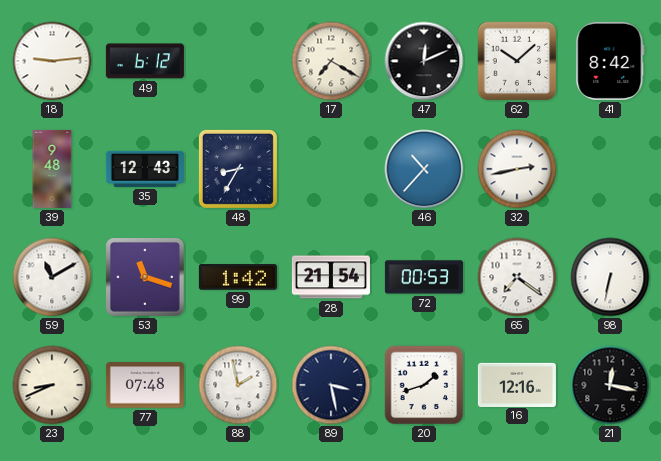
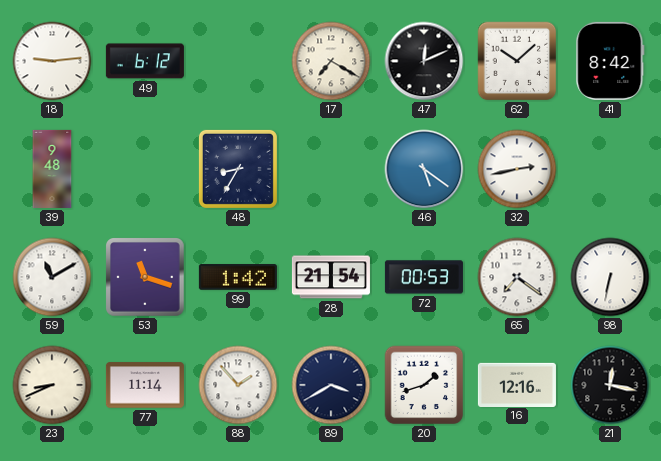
35: 12:43 -> none
46: 10:37 -> 5:21
77: 07:48 -> 11:14
88: 1:58 -> 1:53
89: 3:28 -> 3:40
